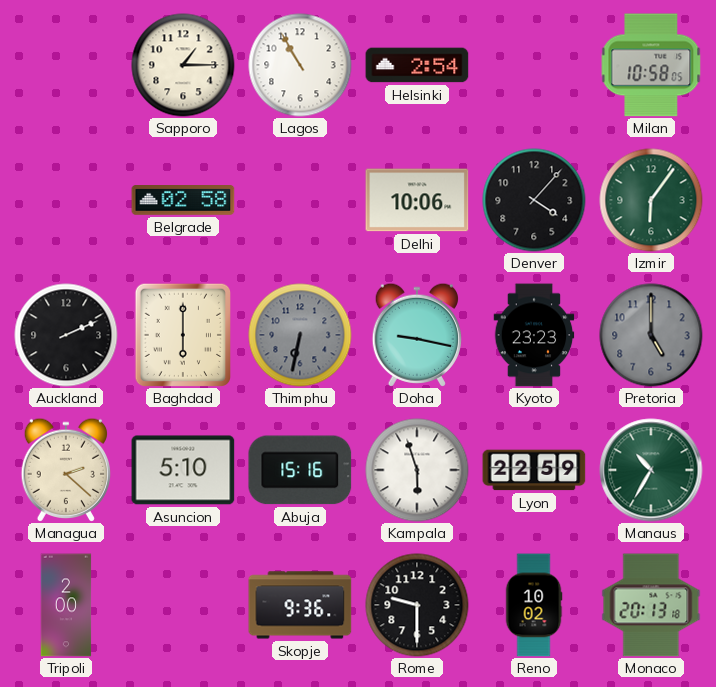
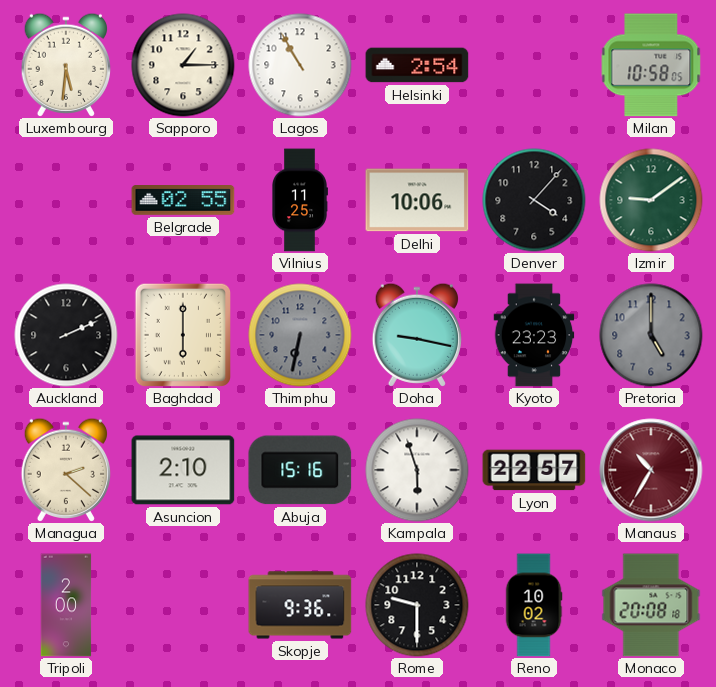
Luxembourg: none -> 5:31
Belgrade: 02:58 -> 02:55
Vilnius: none -> 11:25
Izmir: 6:06 -> 9:09
Asuncion: 5:10 -> 2:10
Lyon: 22:59 -> 22:57
Manaus dial: green -> burgundy
Monaco: 20:13 -> 20:08
